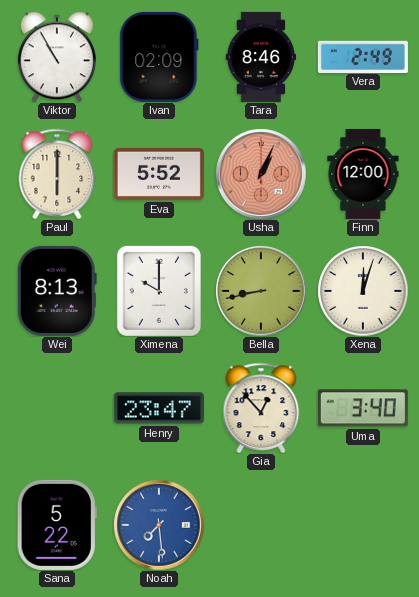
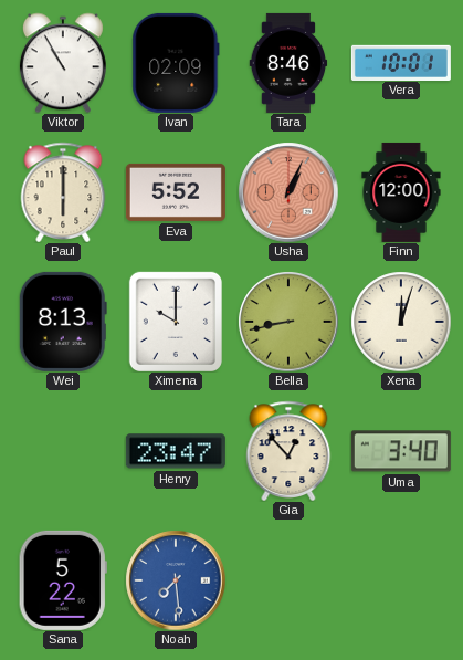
Vera: 2:49 -> 10:01
